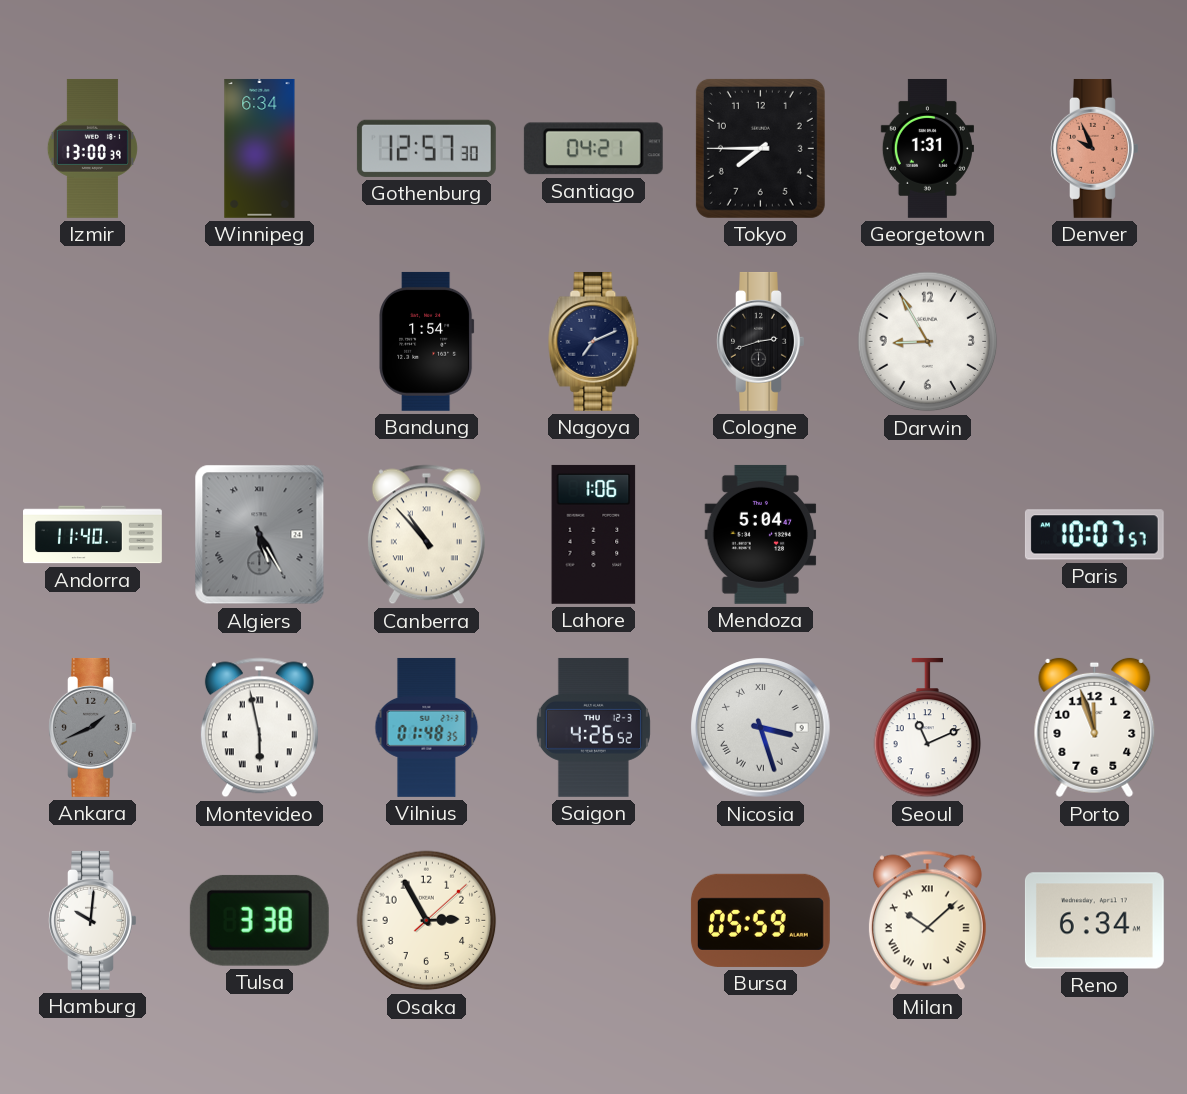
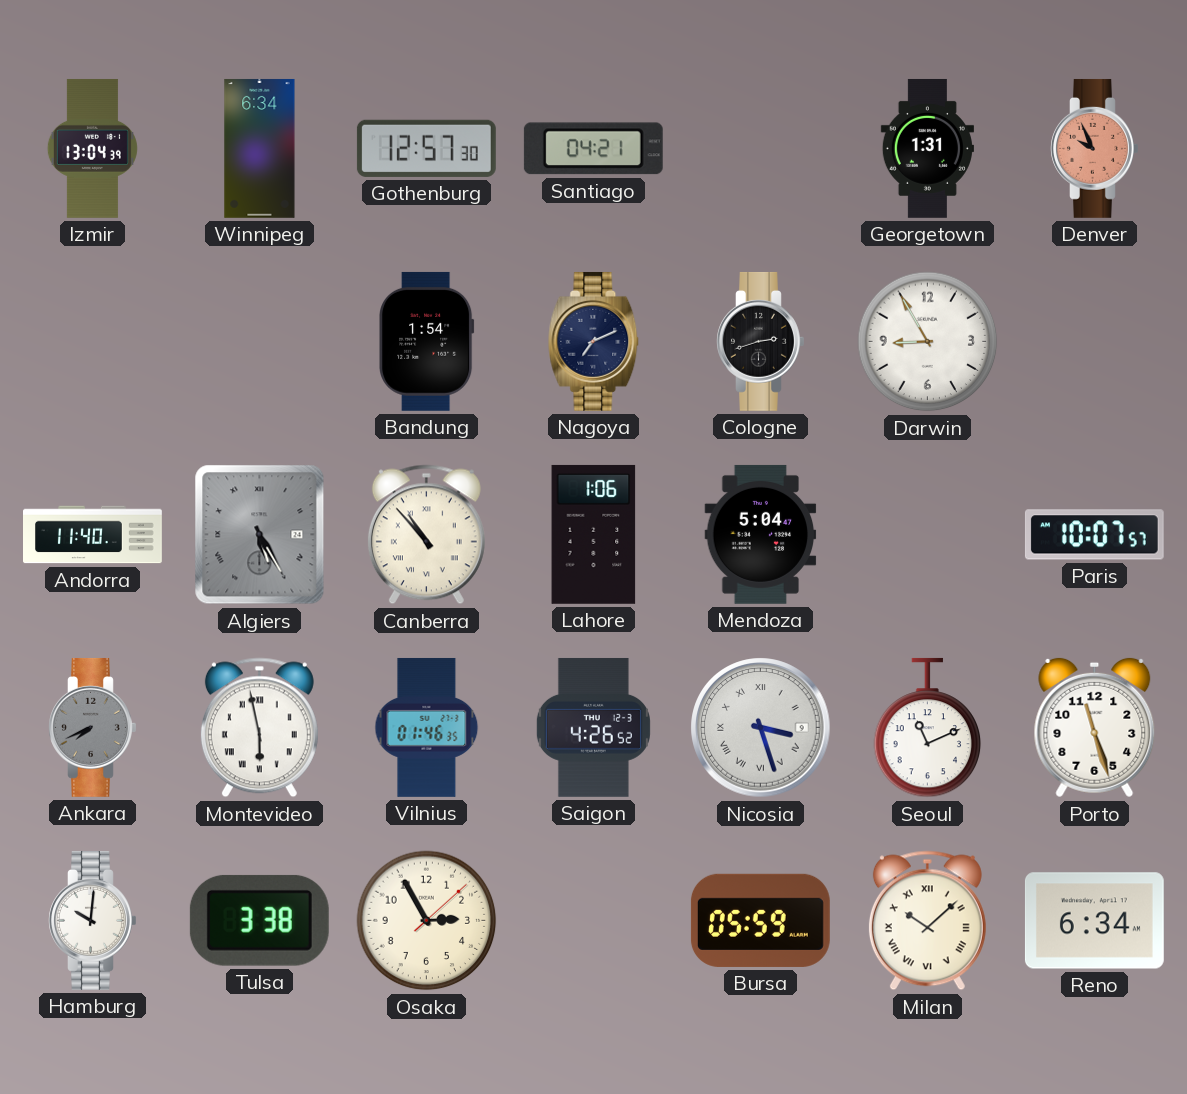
Izmir: 13:00 -> 13:04
Tokyo: 7:45 -> none
Ankara: 1:41 -> 7:41
Vilnius: 01:48 -> 01:46
Porto: 11:57 -> 11:27
